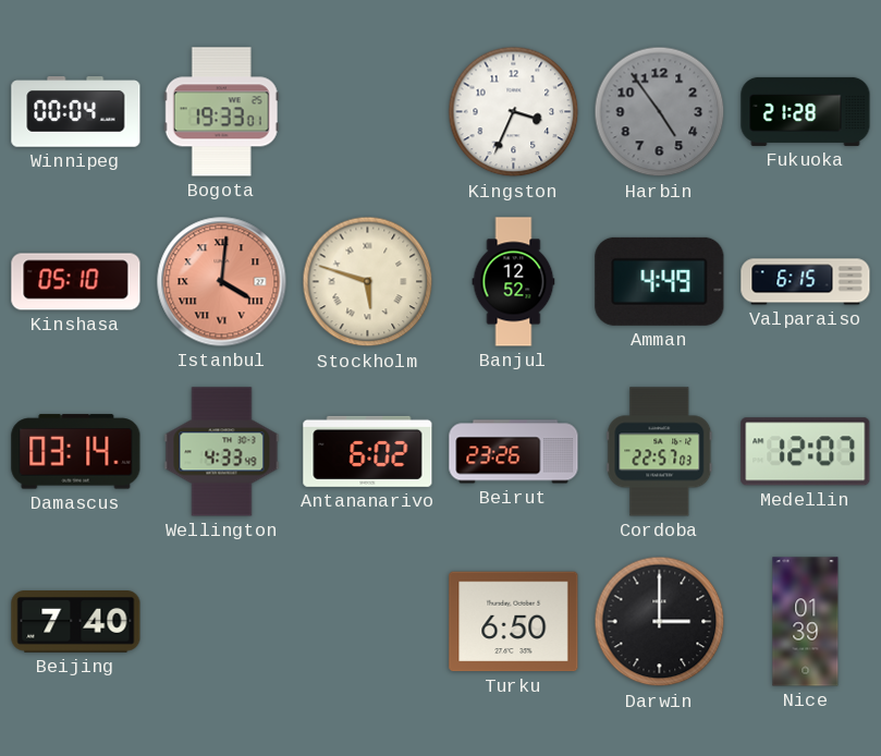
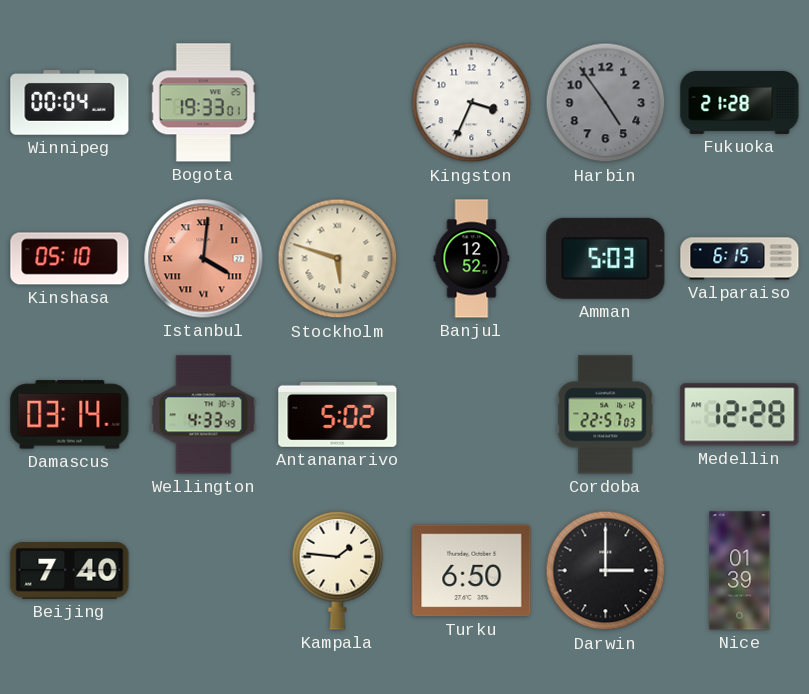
Amman: 4:49 -> 5:03
Antananarivo: 6:02 -> 5:02
Beirut: 23:26 -> none
Medellin: 12:07 -> 12:28
Kampala: none -> 1:46
